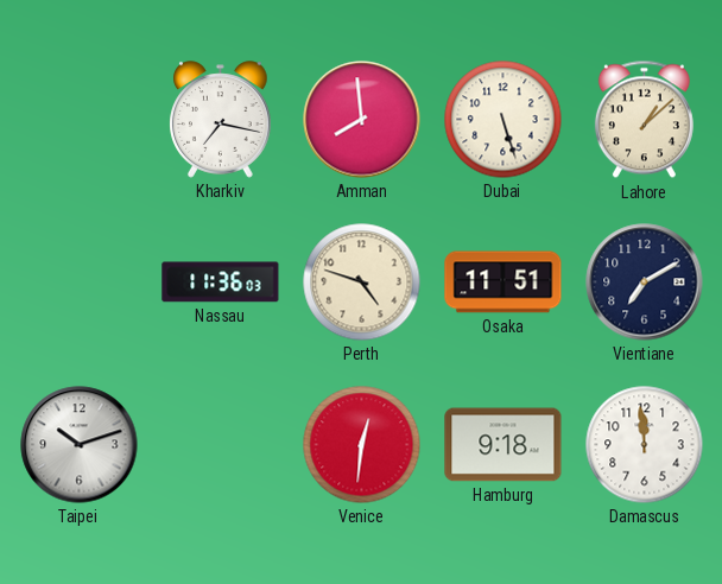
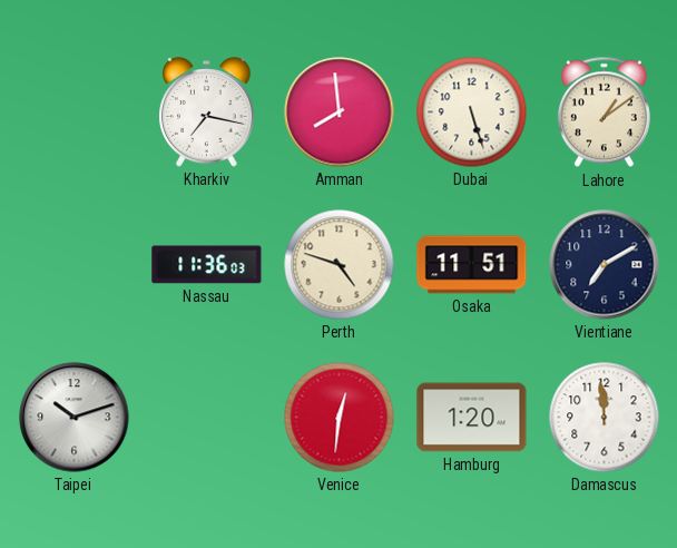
Lahore: 1:08 -> 1:09
Hamburg: 9:18 -> 1:20
